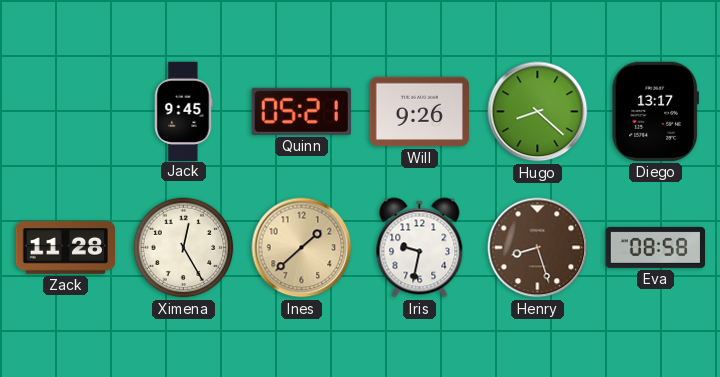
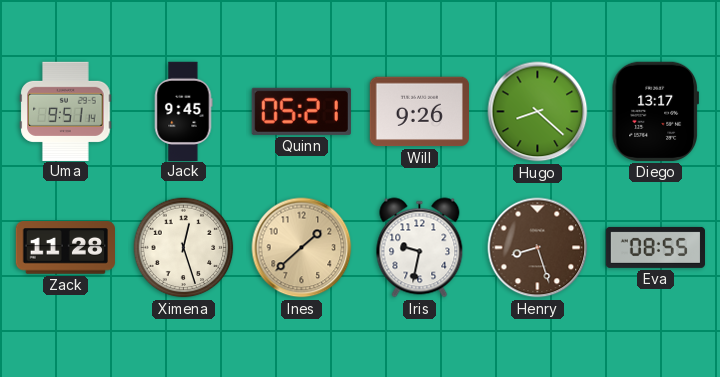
Uma: none -> 9:51
Ximena: 12:25 -> 12:27
Eva: 08:58 -> 08:55
